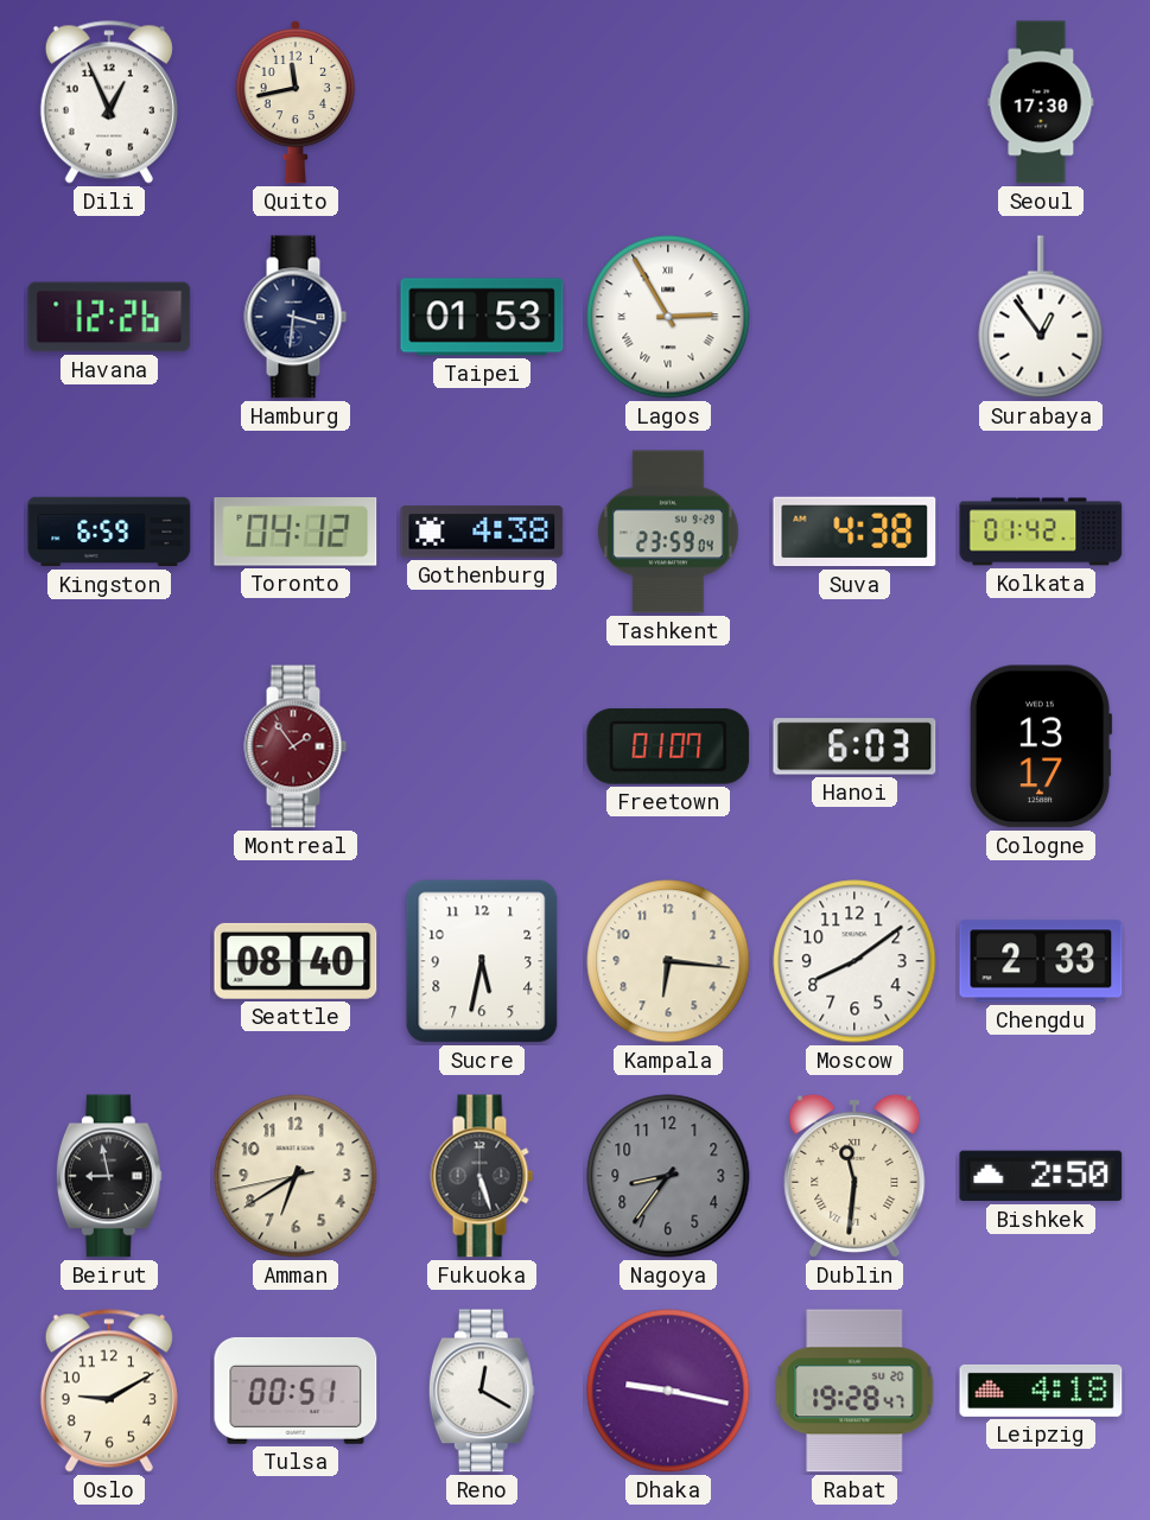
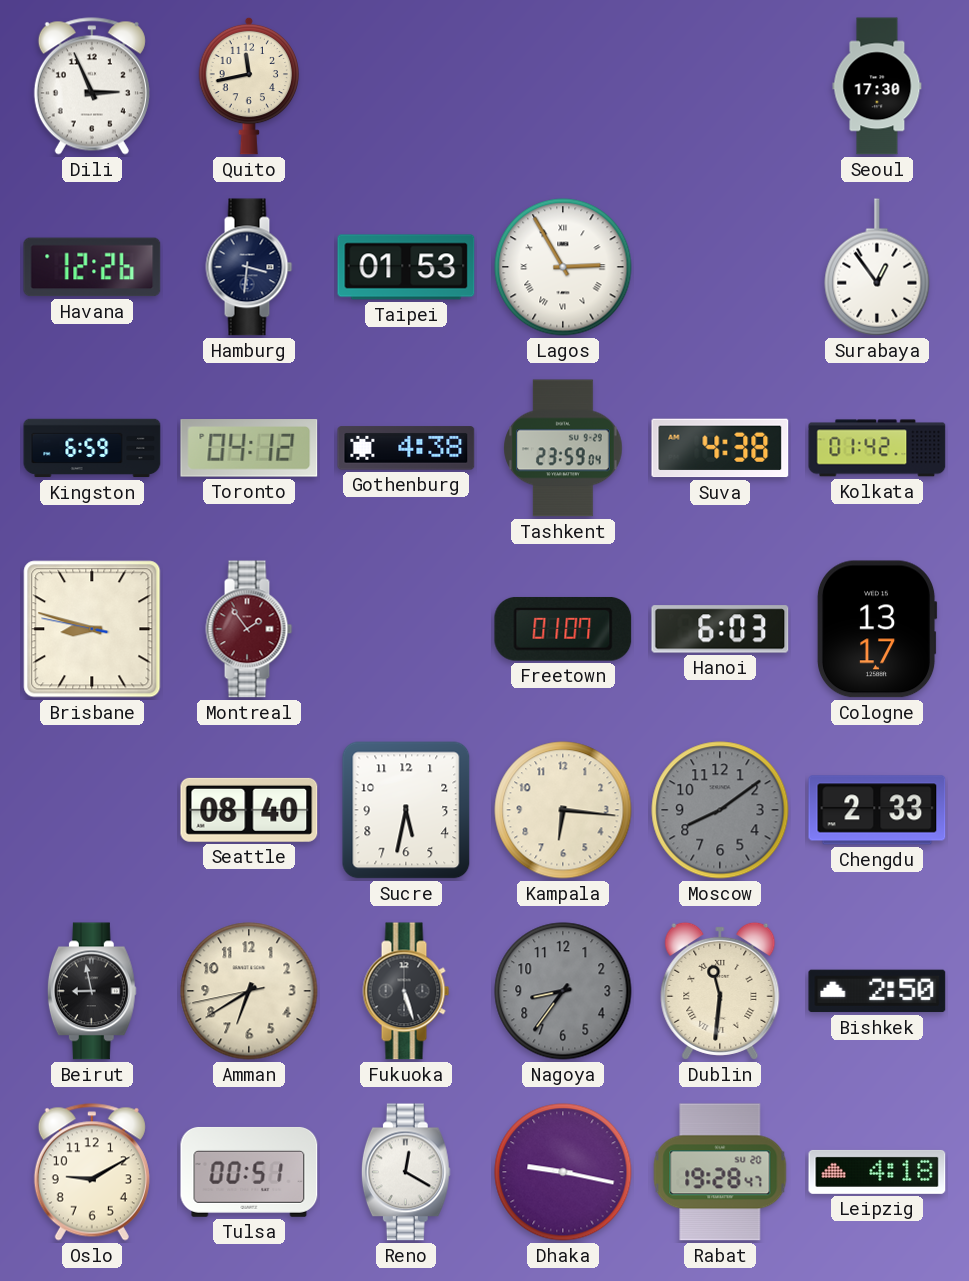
Dili: 12:56 -> 2:56
Brisbane: none -> 8:47
Moscow dial: white -> grey
